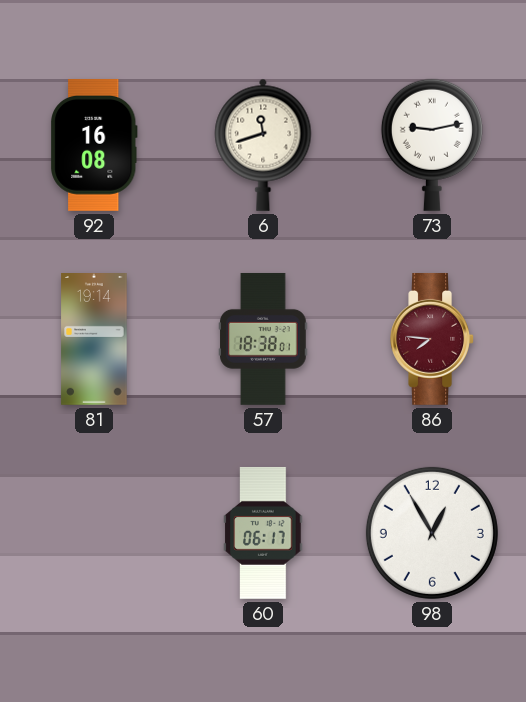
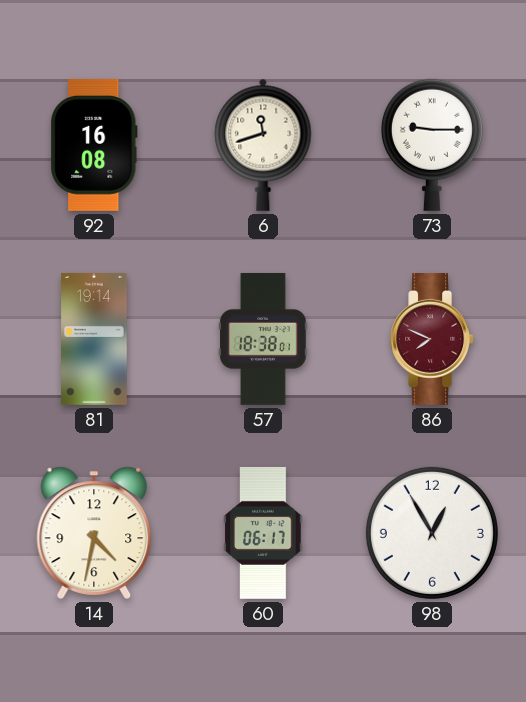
73: 9:13 -> 9:15
86: 7:46 -> 7:49
14: none -> 4:32
